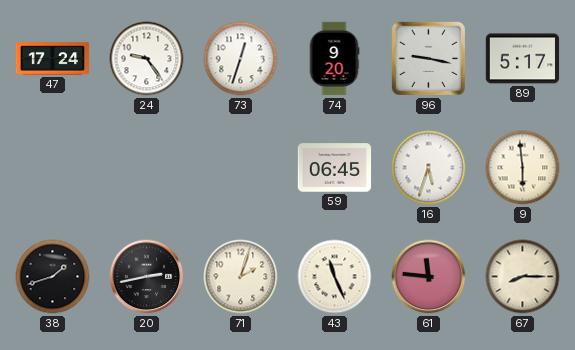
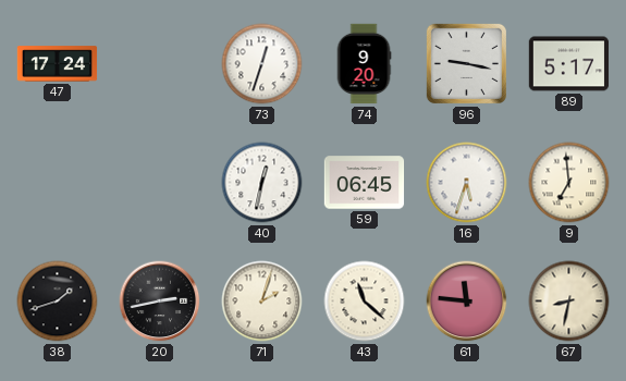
24: 9:24 -> none
40: none -> 12:32
9: 5:59 -> 6:59
43: 11:26 -> 11:22
67: 8:15 -> 8:32
